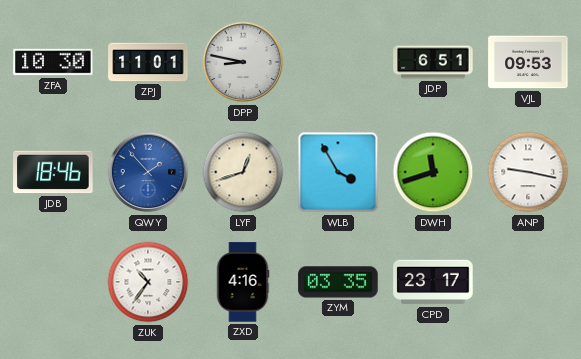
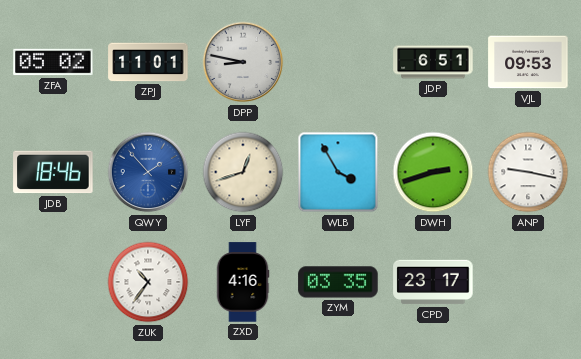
ZFA: 10:30 -> 05:02
DWH: 11:42 -> 2:42
